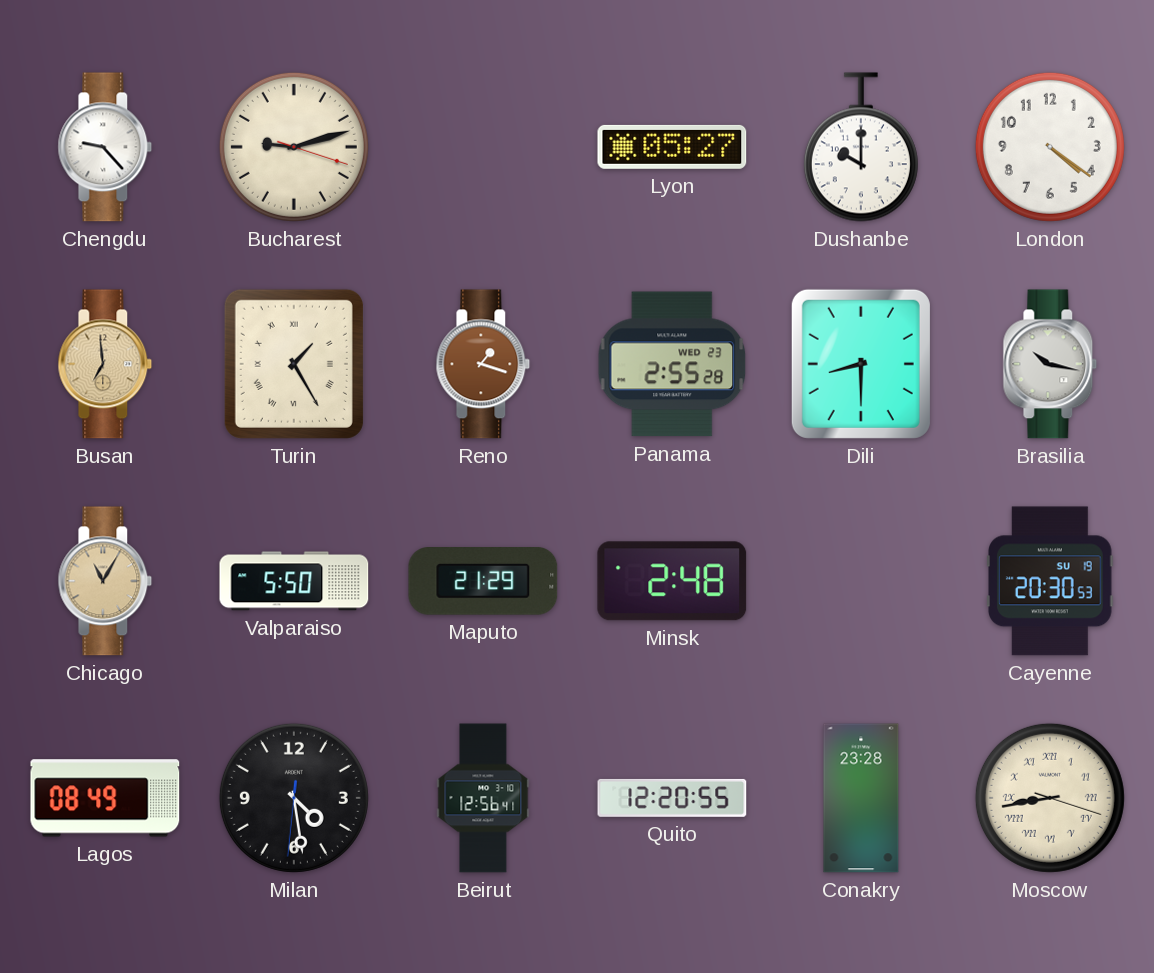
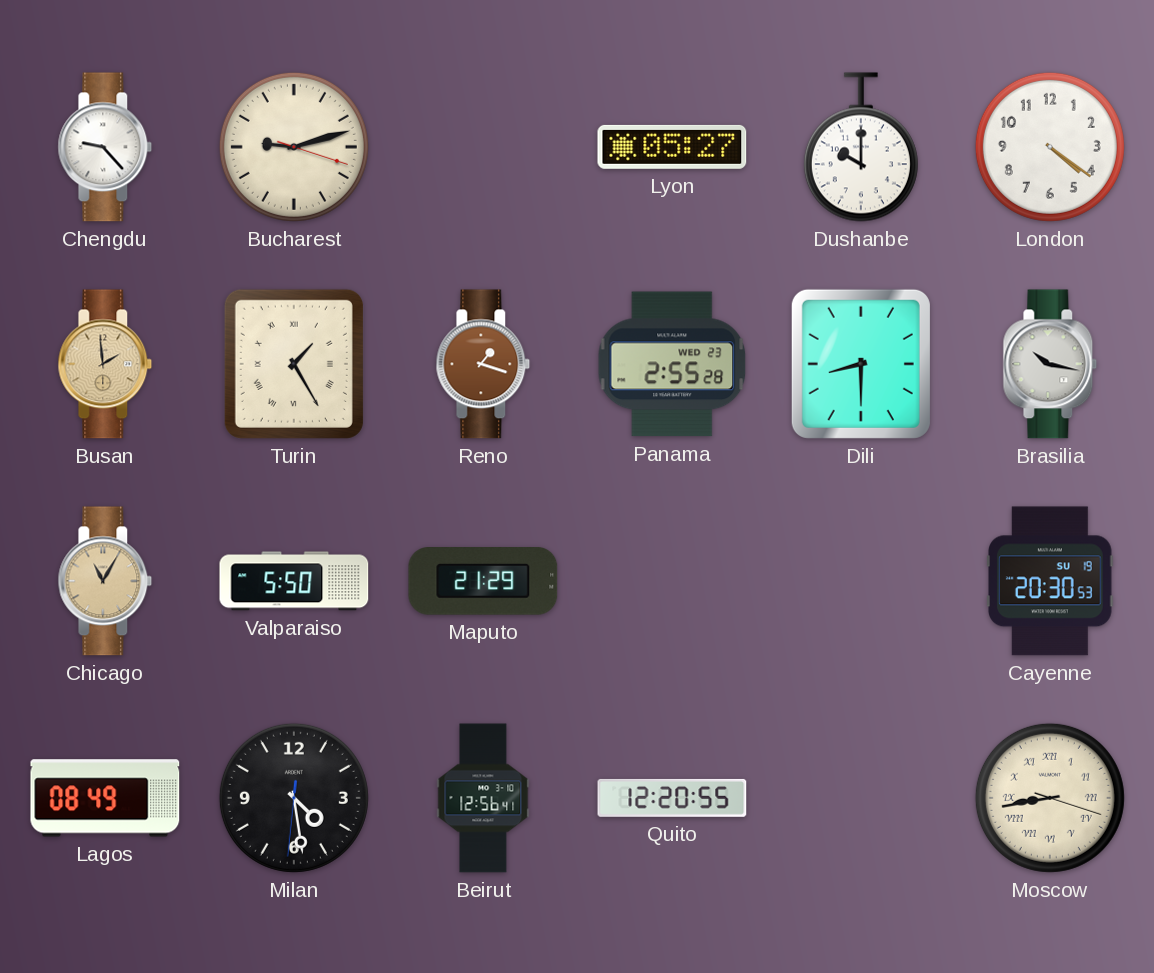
Busan: 6:59 -> 1:59
Minsk: 2:48 -> none
Conakry: 23:28 -> none
